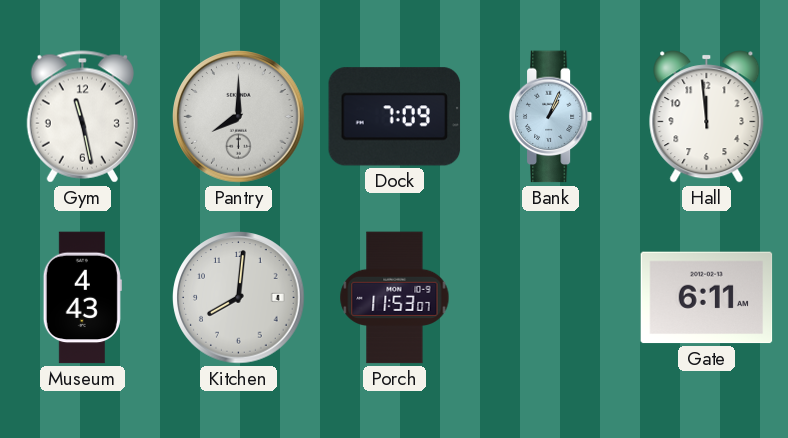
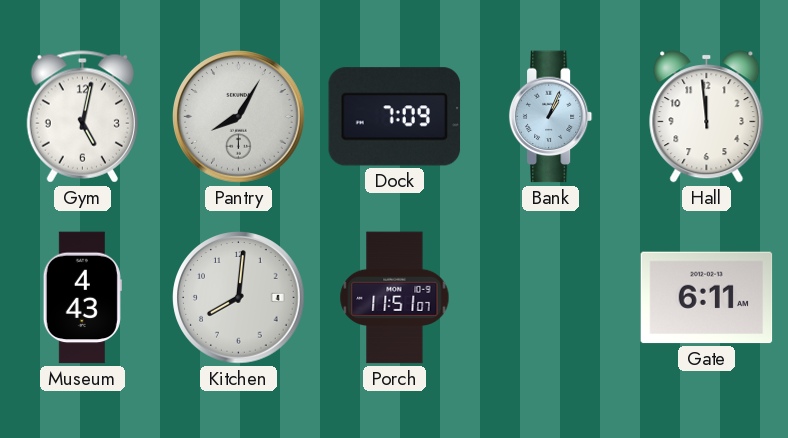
Gym: 11:28 -> 5:02
Pantry: 8:00 -> 8:05
Porch: 11:53 -> 11:51
